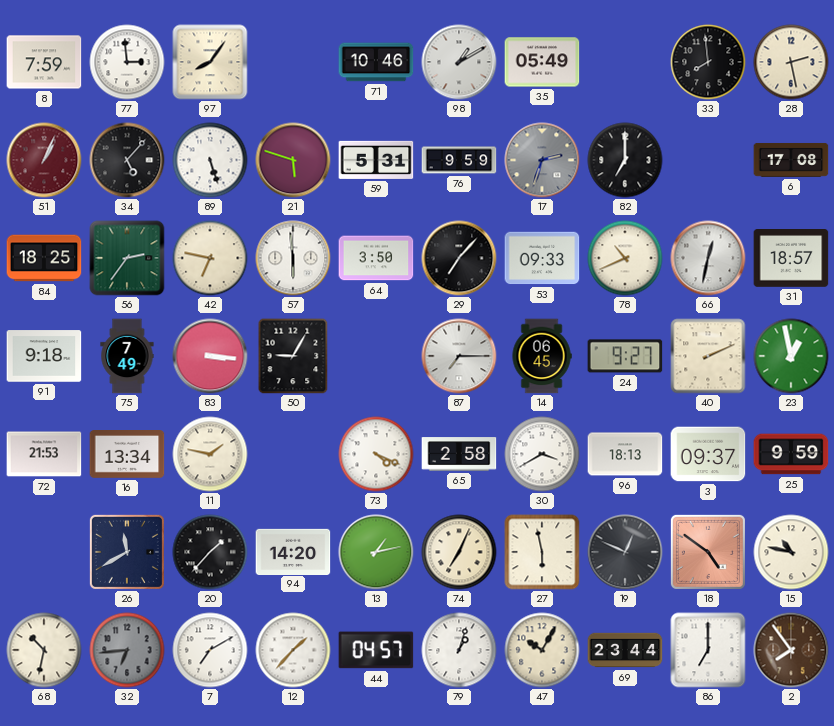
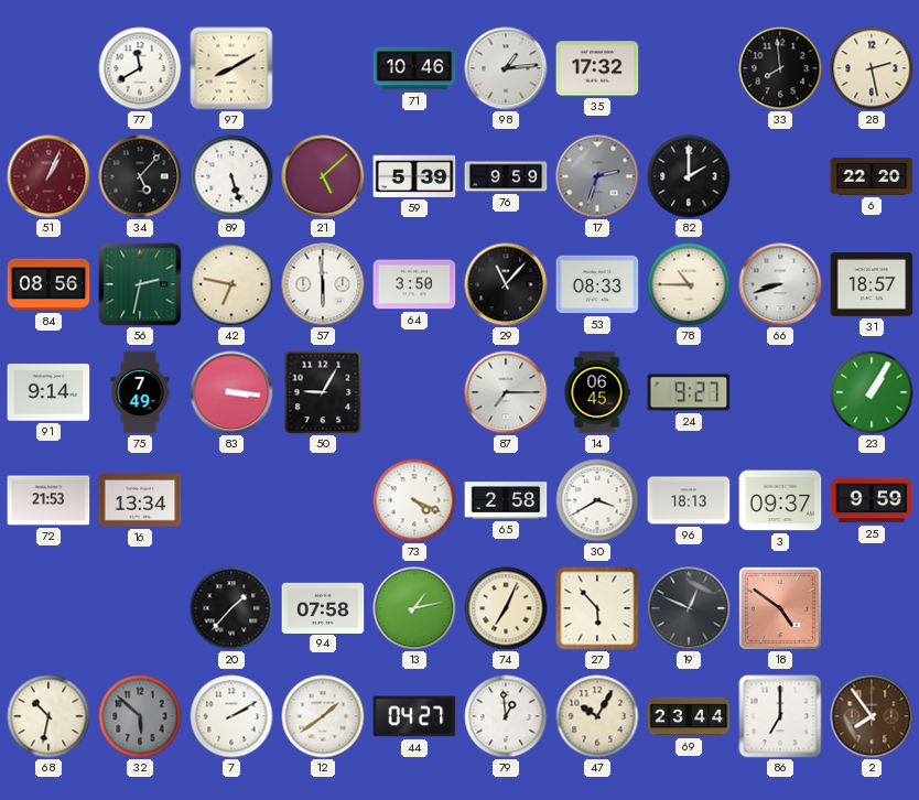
8: 7:59 -> none
77: 2:59 -> 11:40
97: 8:06 -> 8:10
98: 1:10 -> 1:14
35: 05:49 -> 17:32
21: 5:48 -> 5:08
59: 5:31 -> 5:39
82: 7:00 -> 2:00
6: 17:08 -> 22:20
84: 18:25 -> 08:56
56: 2:36 -> 2:32
29: 7:07 -> 11:07
53: 09:33 -> 08:33
78: 10:41 -> 10:45
66: 12:32 -> 8:42
91: 9:18 -> 9:14
40: 2:11 -> none
23: 12:58 -> 1:05
11: 1:47 -> none
26: 11:40 -> none
94: 14:20 -> 07:58
27: 5:58 -> 5:53
15: 10:47 -> none
32: 6:44 -> 5:52
7: 7:10 -> 2:10
12: 1:37 -> 1:39
44: 04:57 -> 04:27
79: 1:03 -> 12:59
